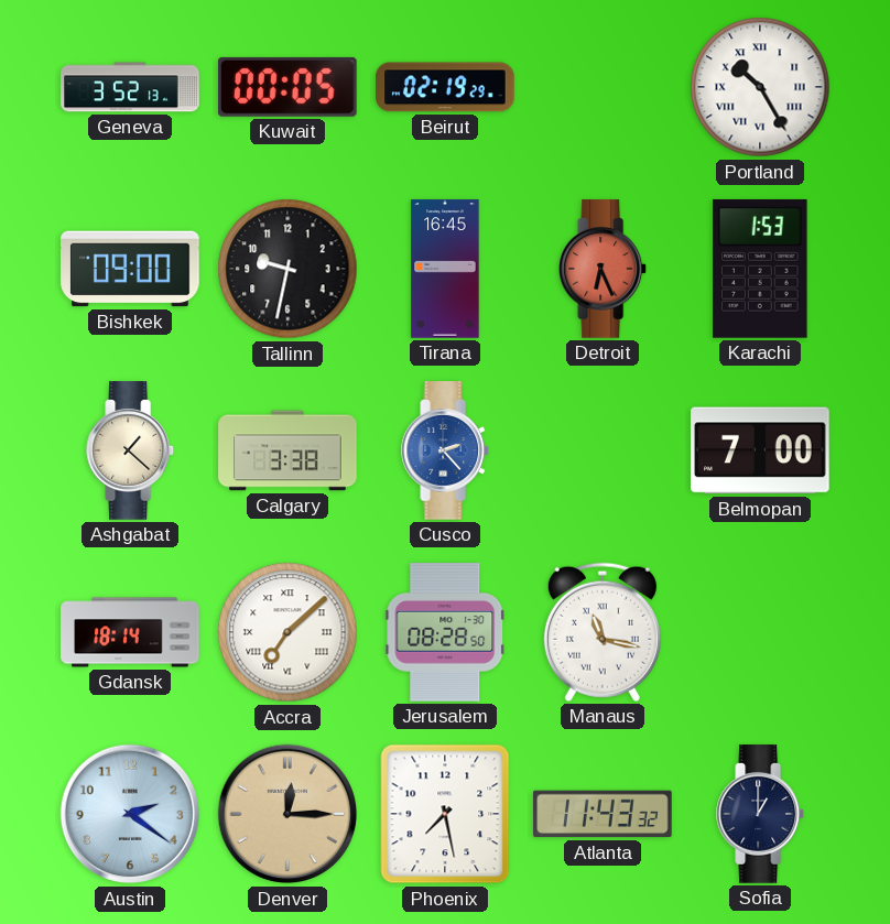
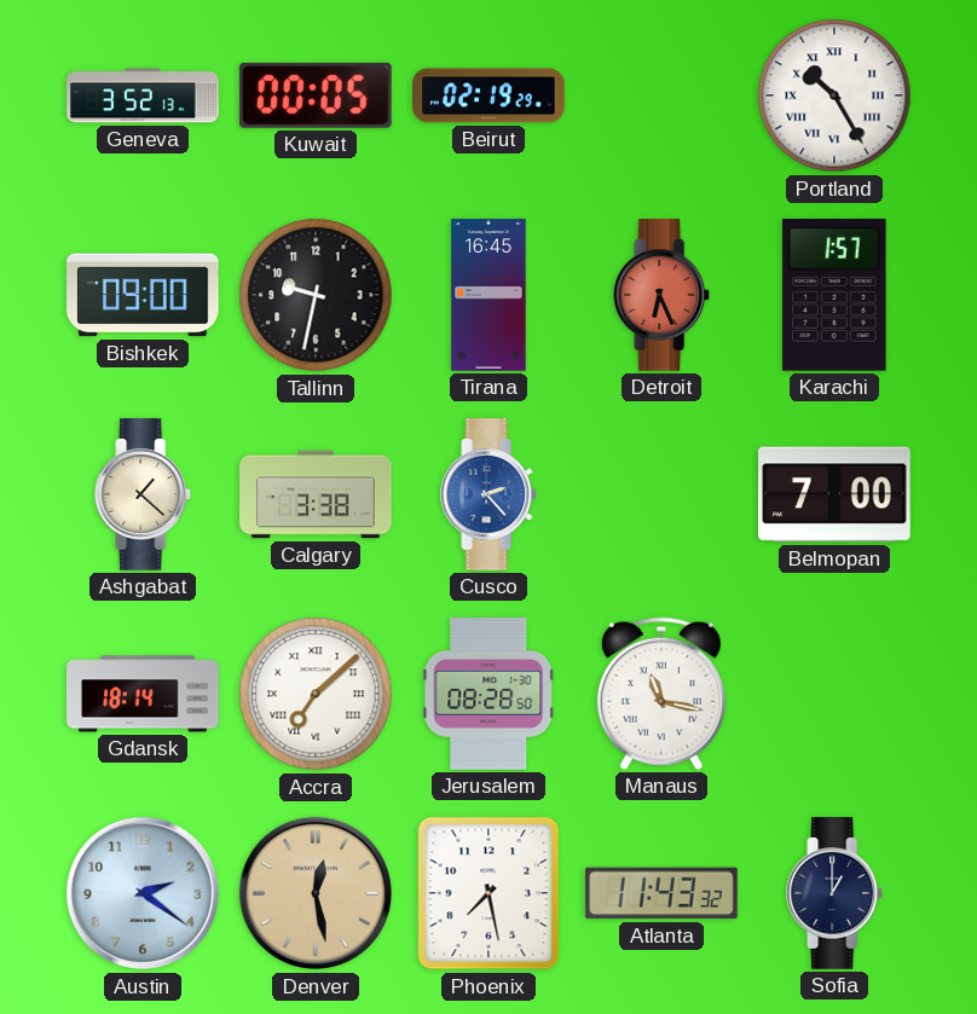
Karachi: 1:53 -> 1:57
Denver: 12:15 -> 12:28
